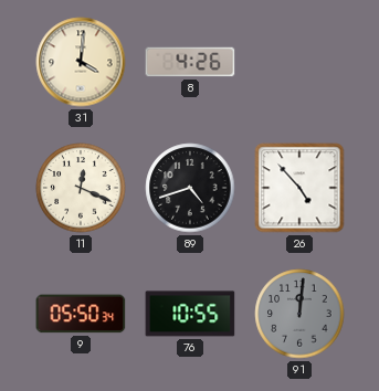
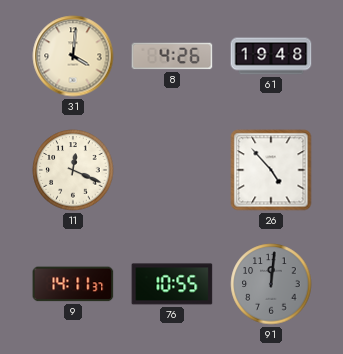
61: none -> 19:48
89: 4:42 -> none
9: 05:50 -> 14:11
